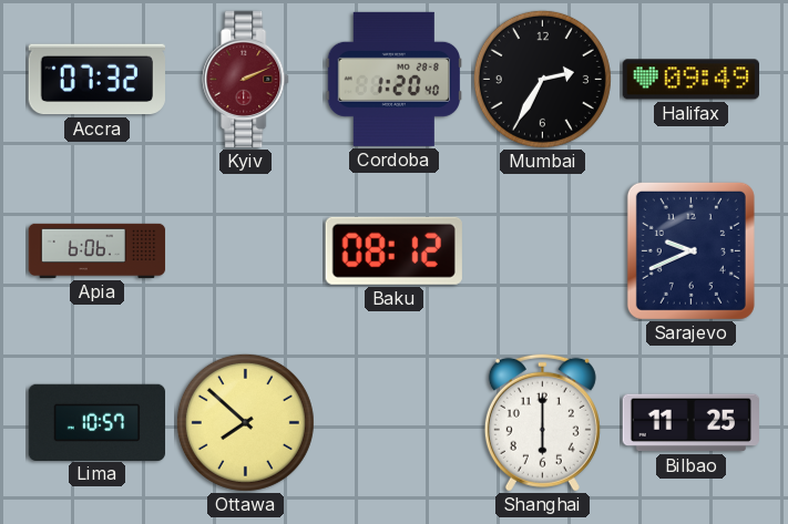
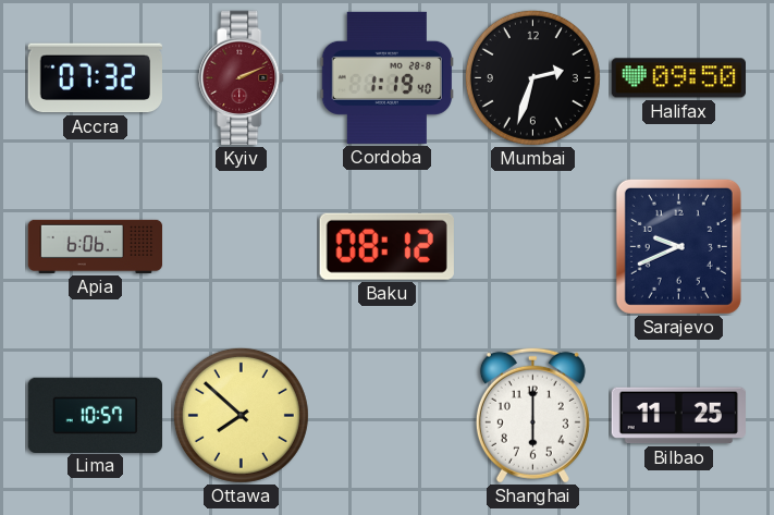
Cordoba: 1:20 -> 1:19
Mumbai: 2:35 -> 2:33
Halifax: 09:49 -> 09:50
